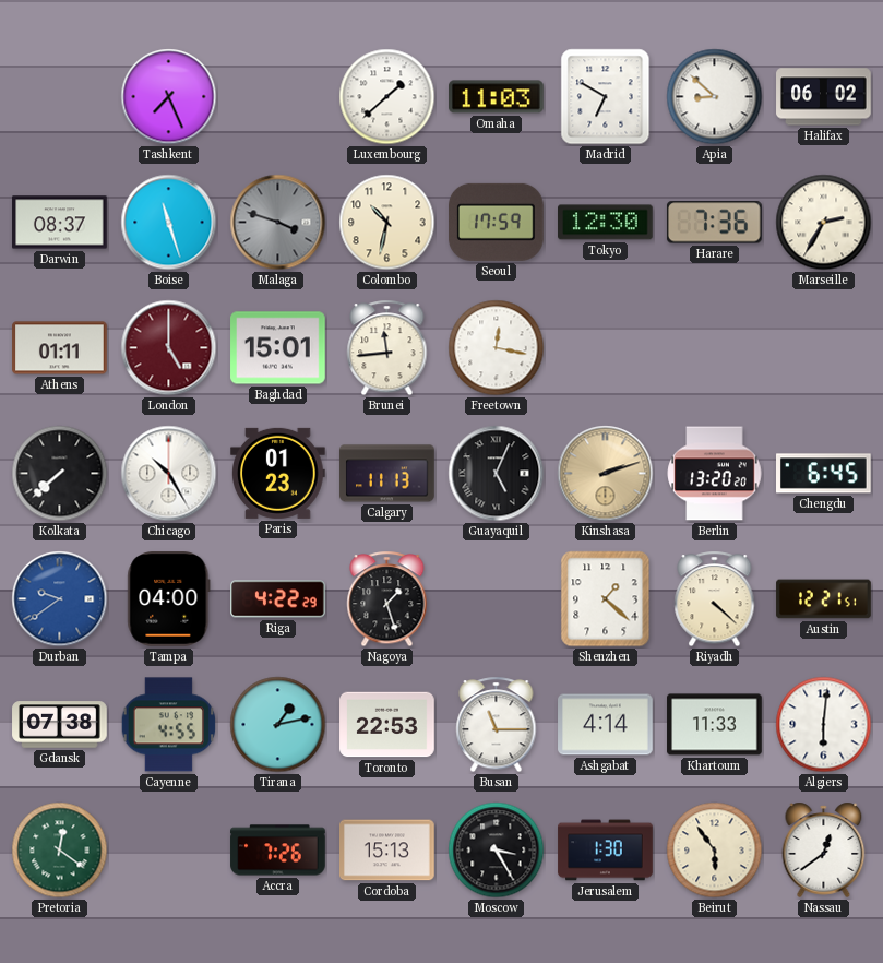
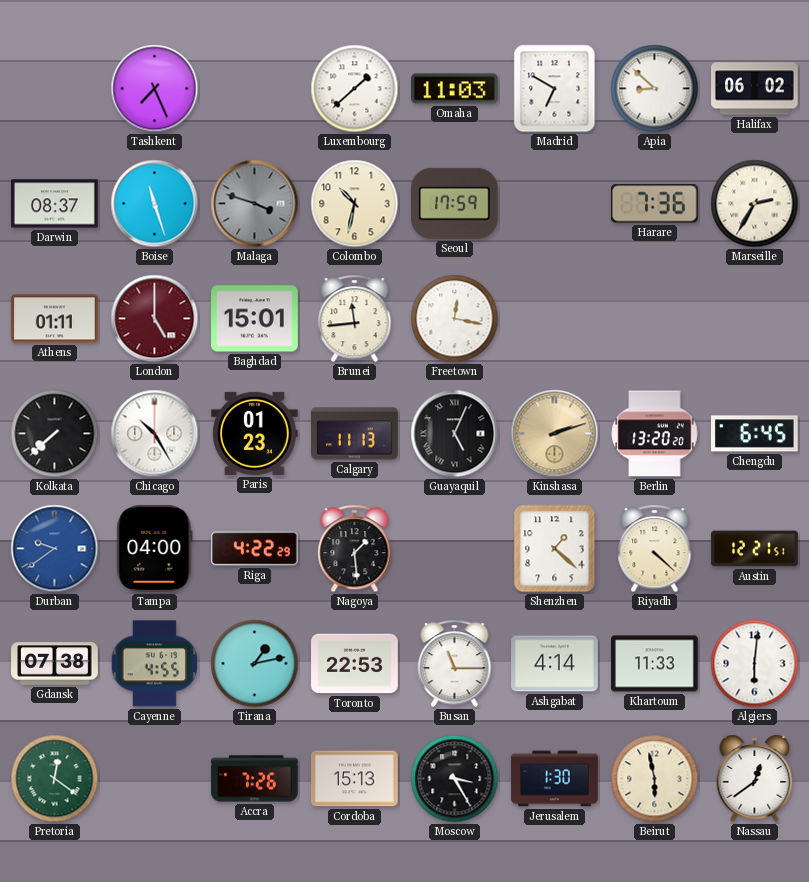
Tokyo: 12:30 -> none
Nagoya: 1:27 -> 1:29
Beirut: 5:54 -> 5:58
